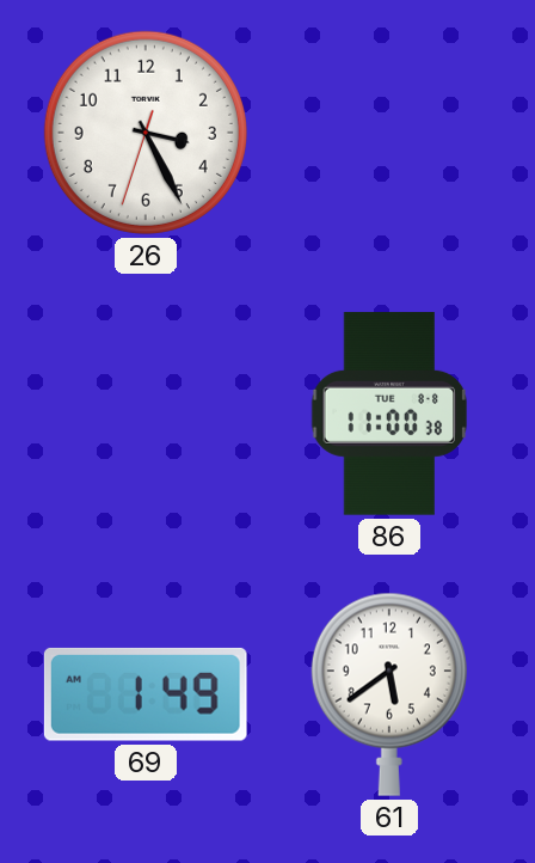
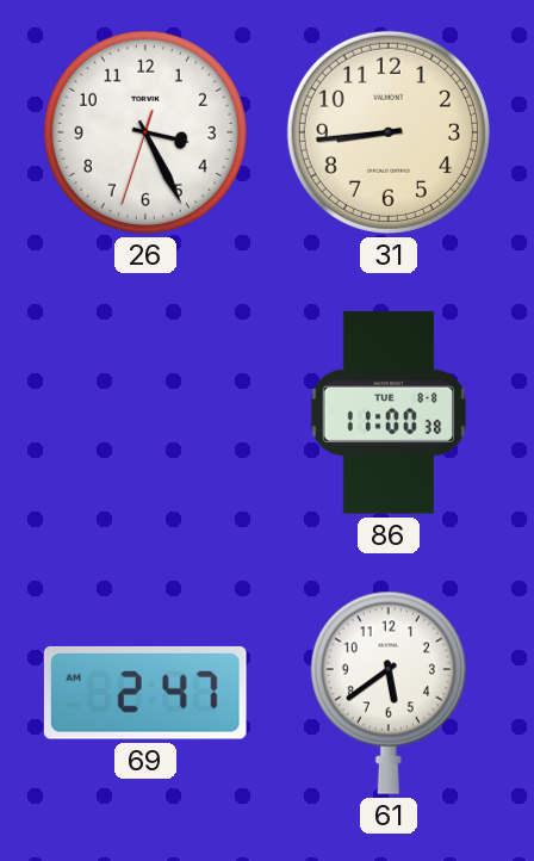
31: none -> 8:44
69: 1:49 -> 2:47
